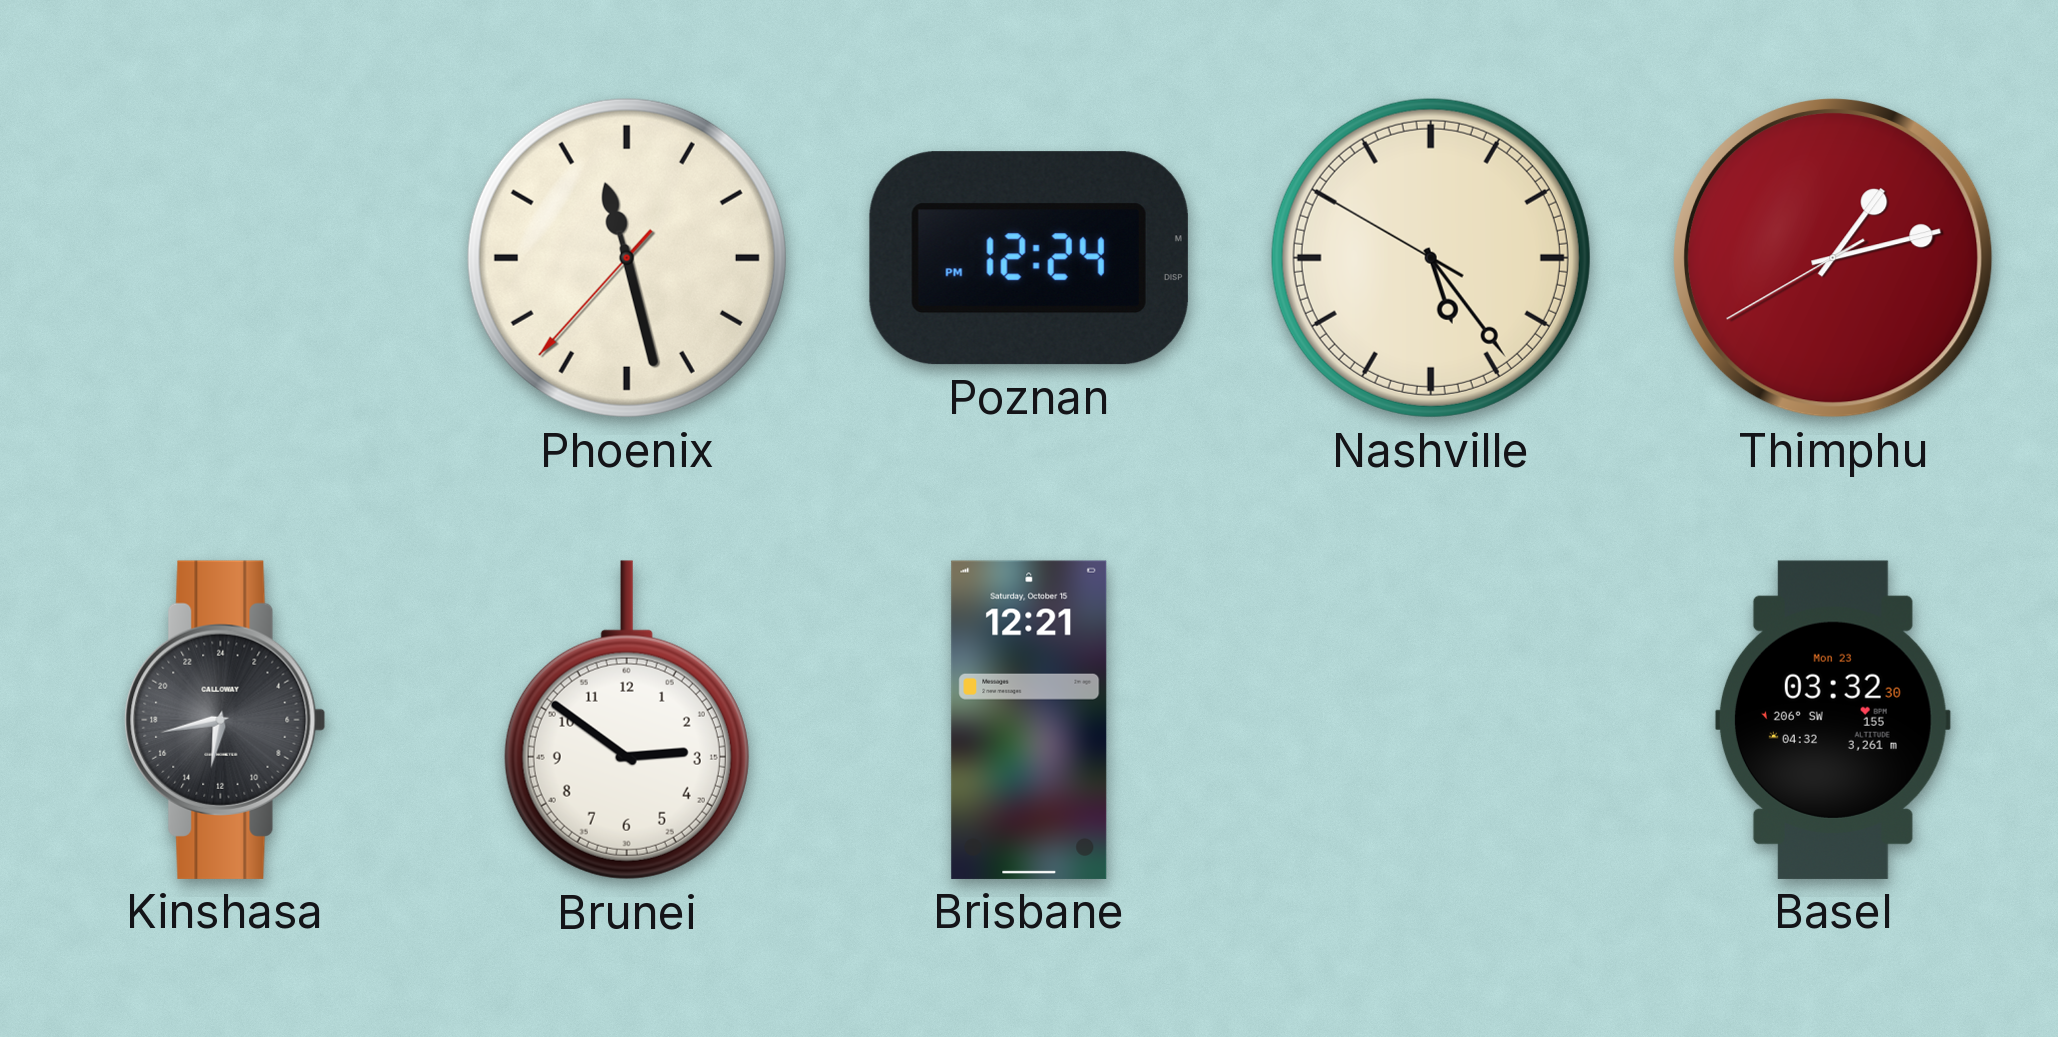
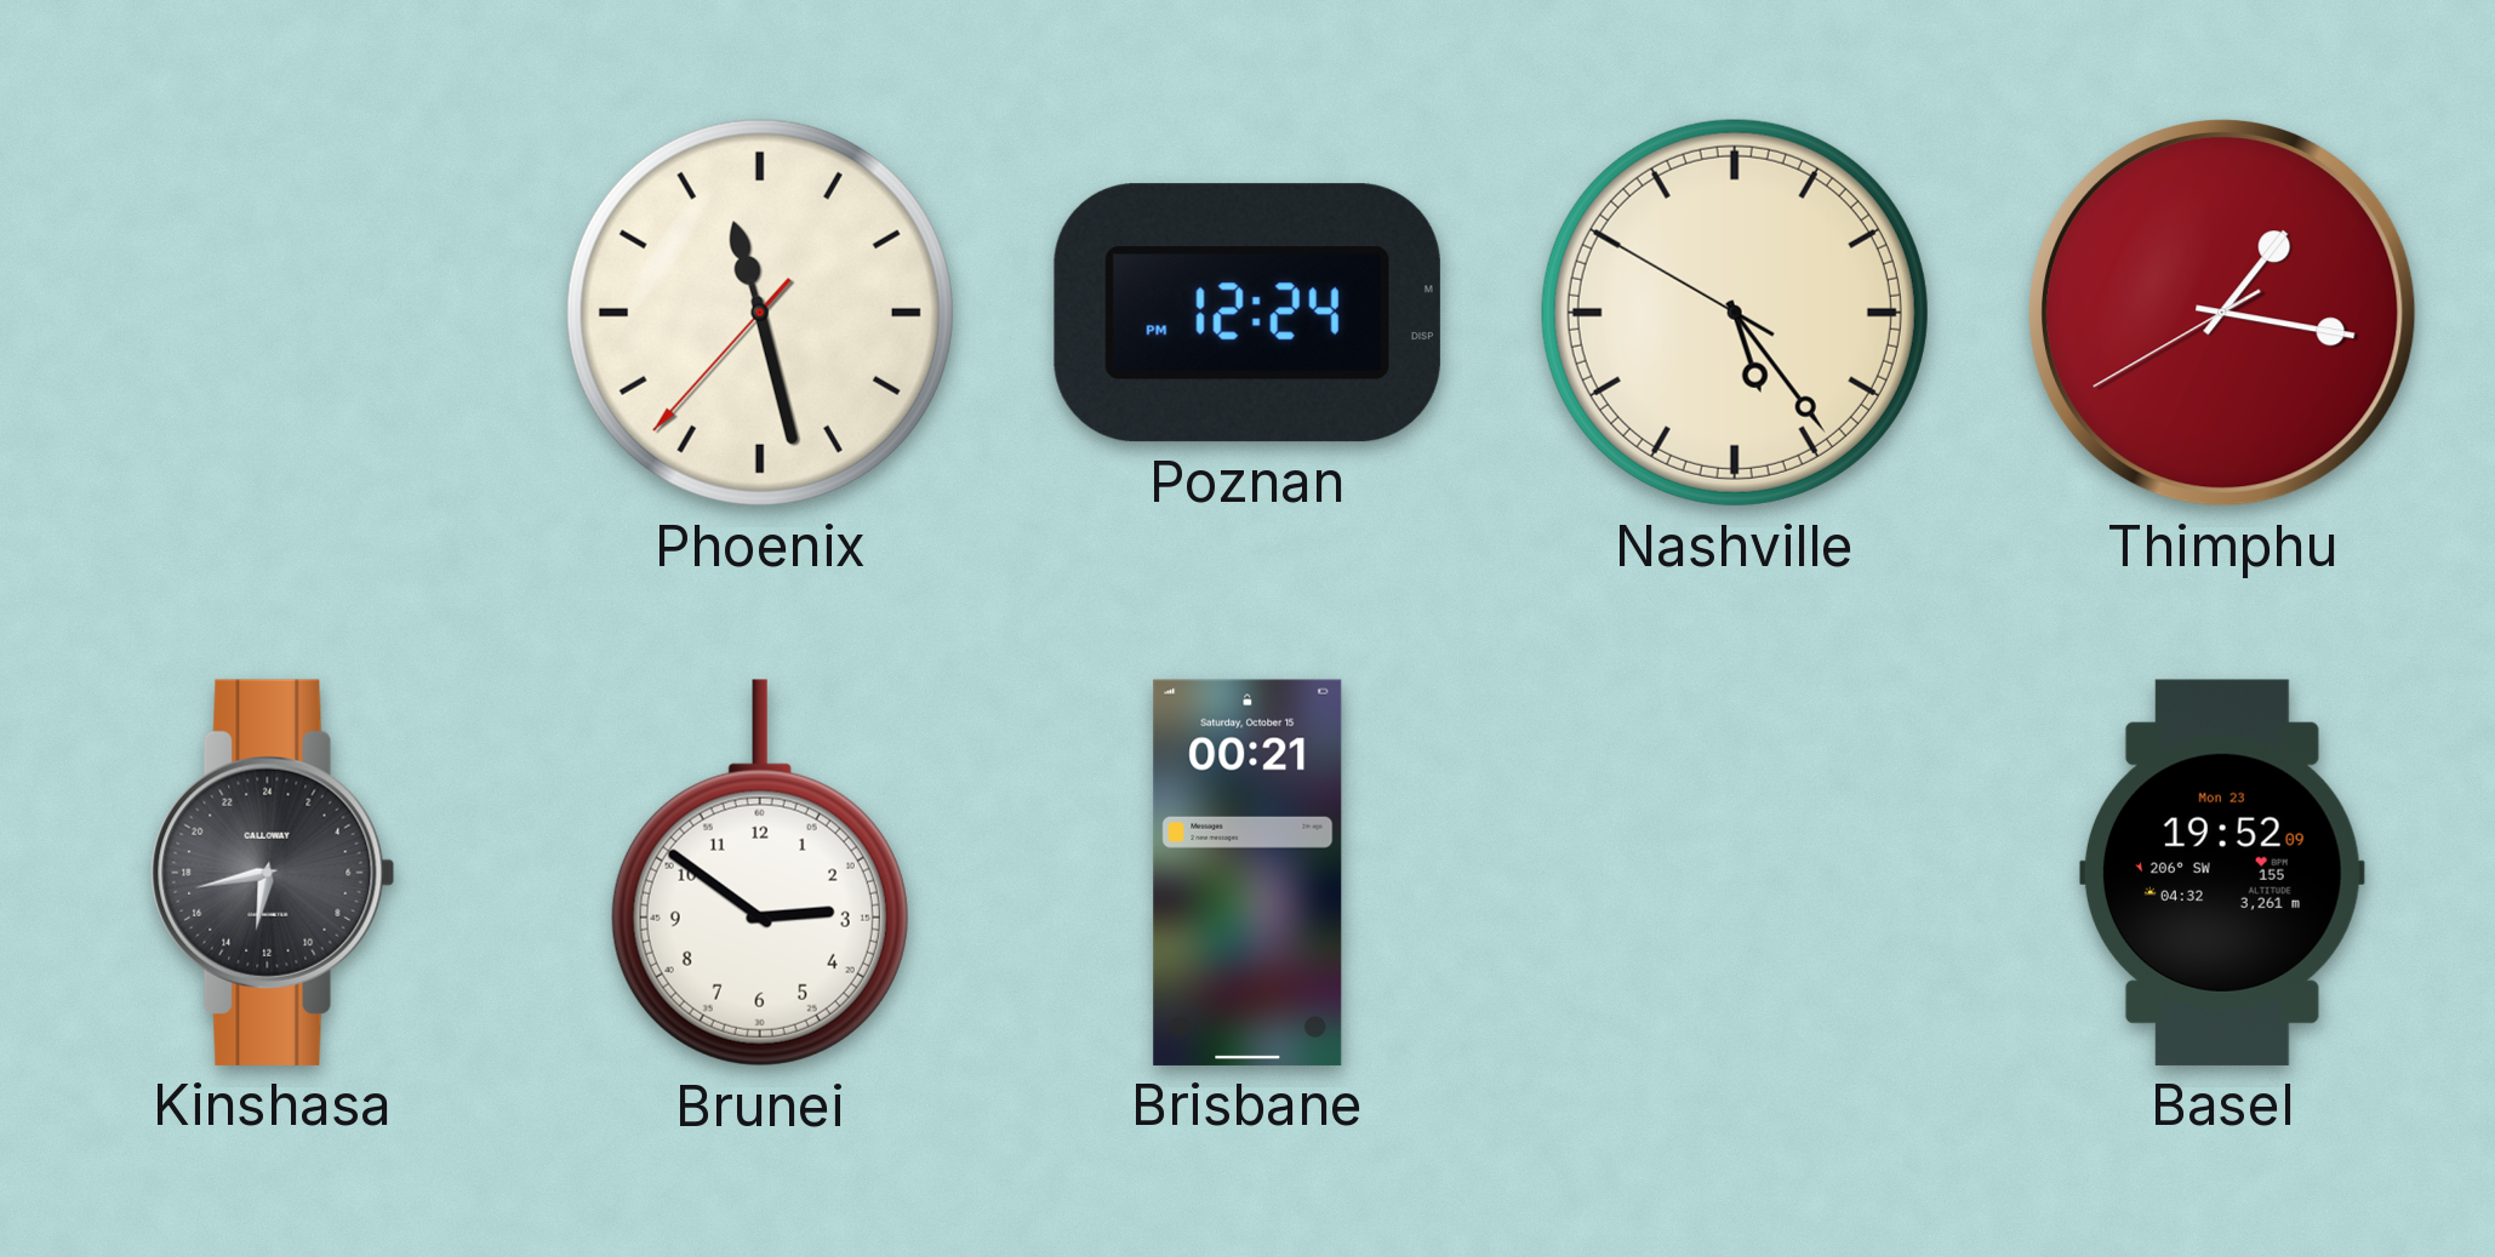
Thimphu: 1:12 -> 1:16
Brisbane: 12:21 -> 00:21
Basel: 03:32 -> 19:52
